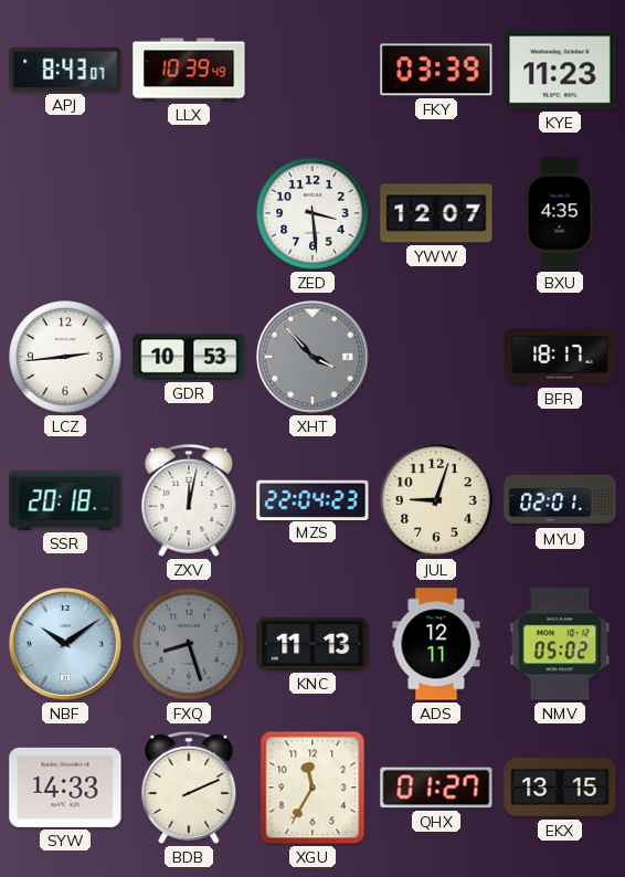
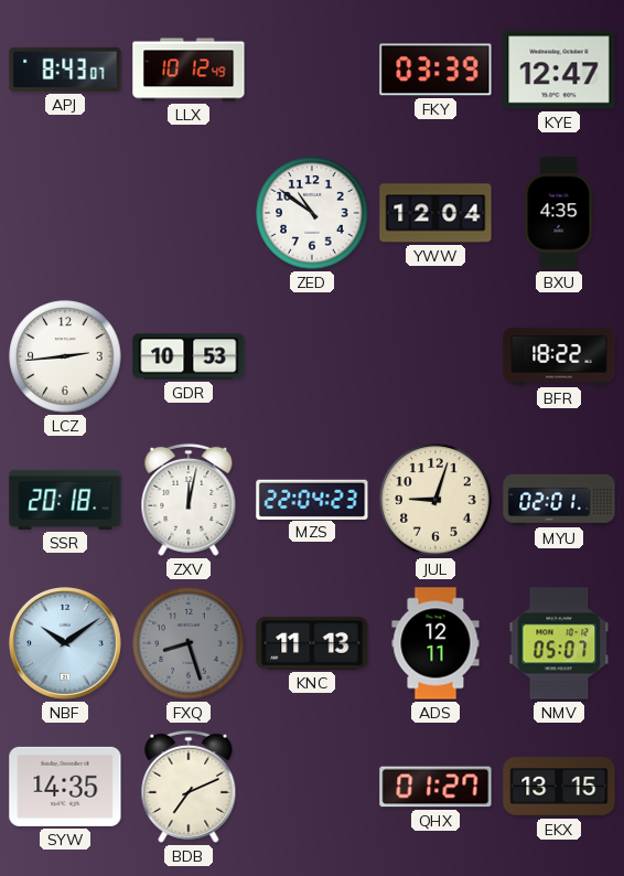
LLX: 10:39 -> 10:12
KYE: 11:23 -> 12:47
ZED: 3:29 -> 10:51
YWW: 12:07 -> 12:04
XHT: 3:53 -> none
BFR: 18:17 -> 18:22
NMV: 05:02 -> 05:07
SYW: 14:33 -> 14:35
BDB: 2:11 -> 7:11
XGU: 11:35 -> none
